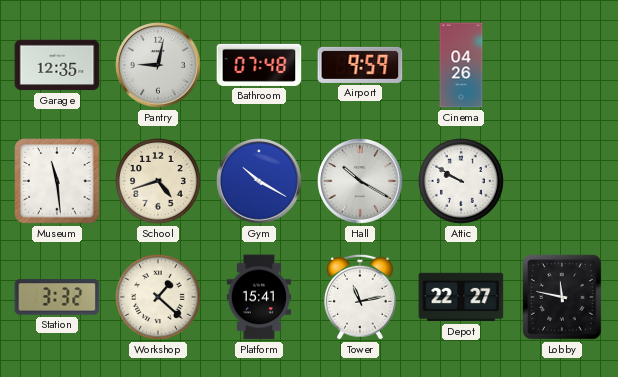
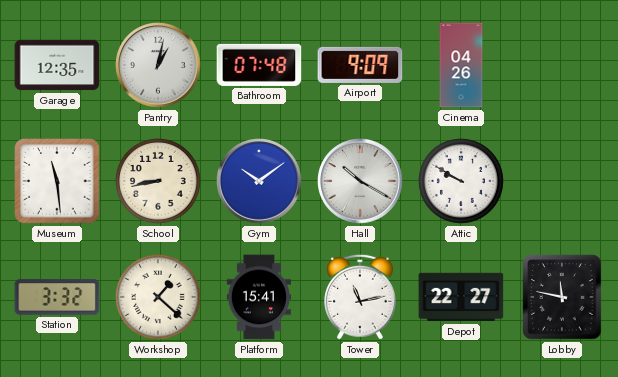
Pantry: 9:02 -> 1:02
Airport: 9:59 -> 9:09
School: 4:42 -> 8:43
Gym: 10:20 -> 10:09
